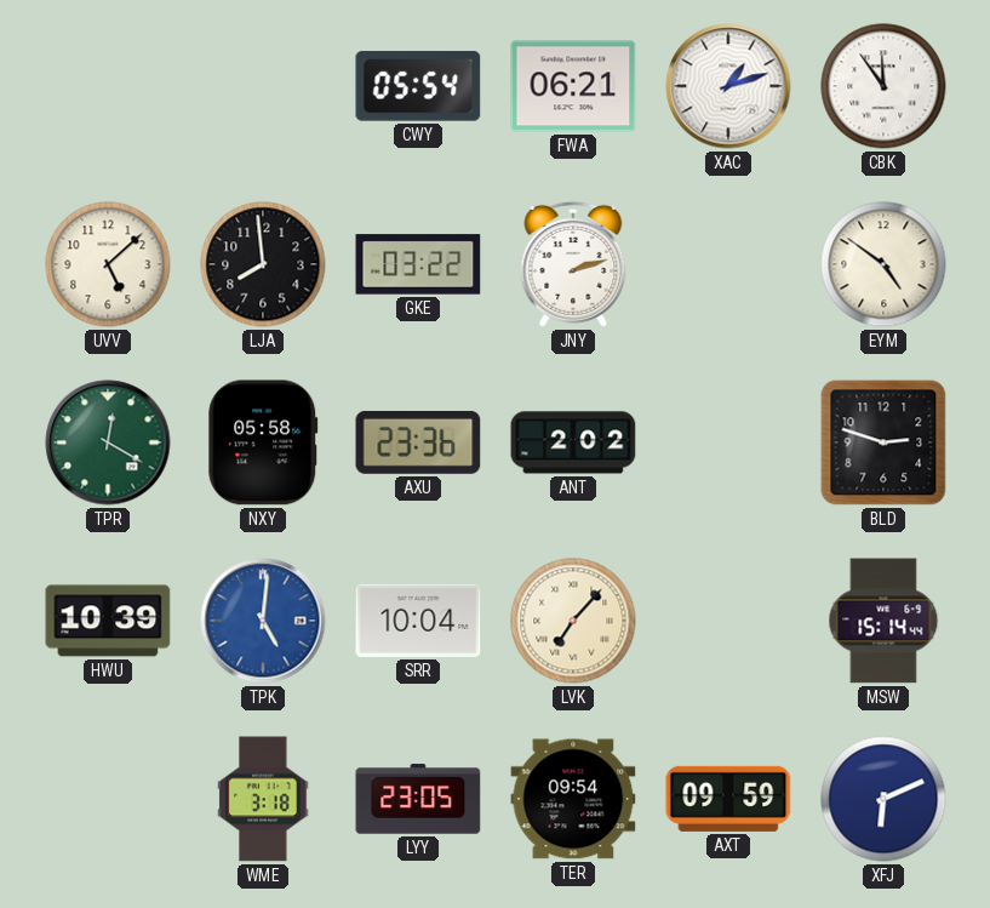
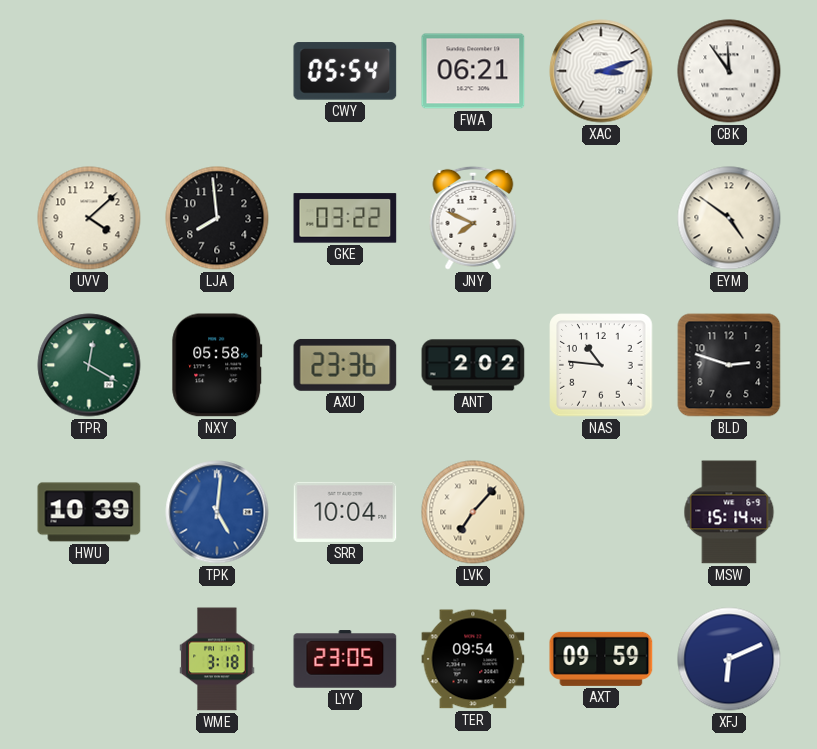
XAC: 1:12 -> 3:12
UVV: 5:08 -> 4:08
JNY: 2:12 -> 7:49
NAS: none -> 10:46
